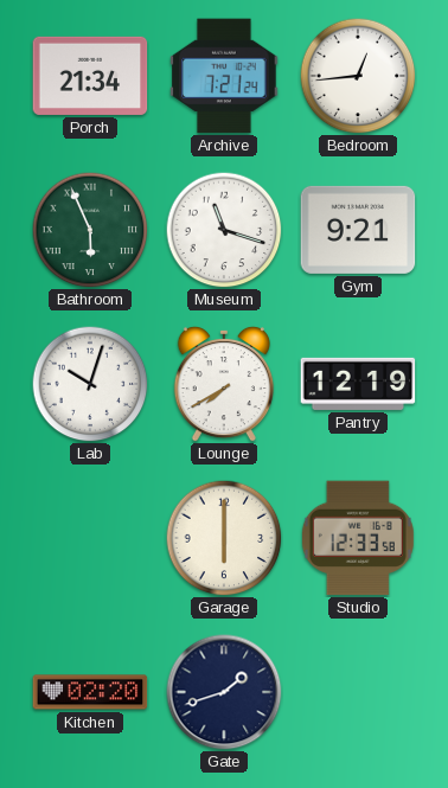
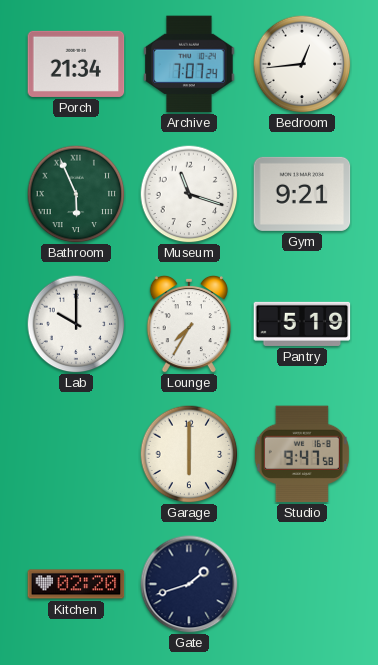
Archive: 7:21 -> 7:07
Lab: 10:03 -> 10:00
Lounge: 7:40 -> 7:35
Pantry: 12:19 -> 5:19
Studio: 12:33 -> 9:47
